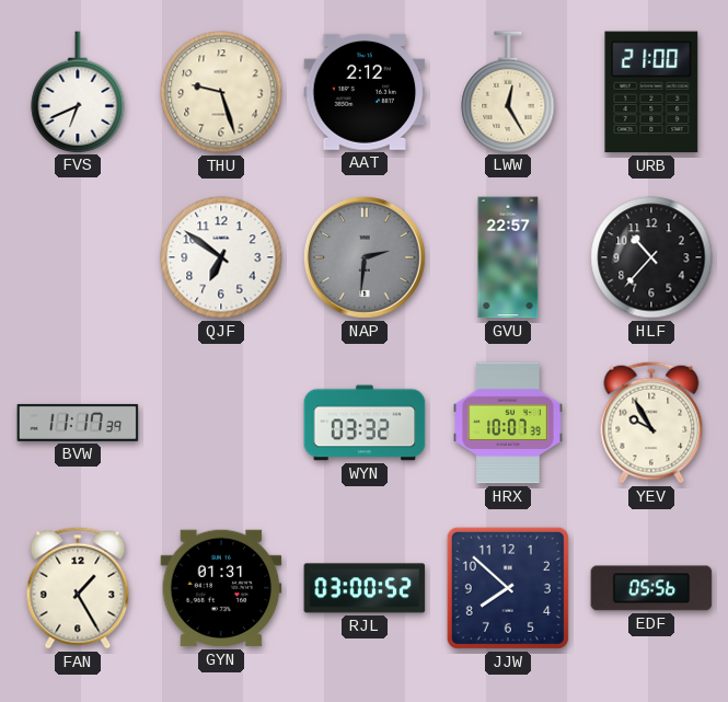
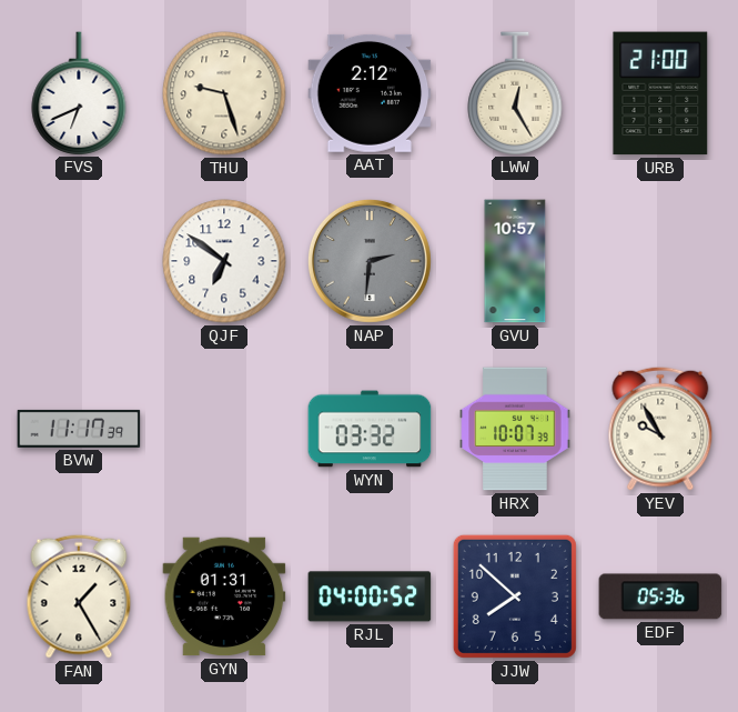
GVU: 22:57 -> 10:57
HLF: 10:37 -> none
RJL: 03:00 -> 04:00
EDF: 05:56 -> 05:36
